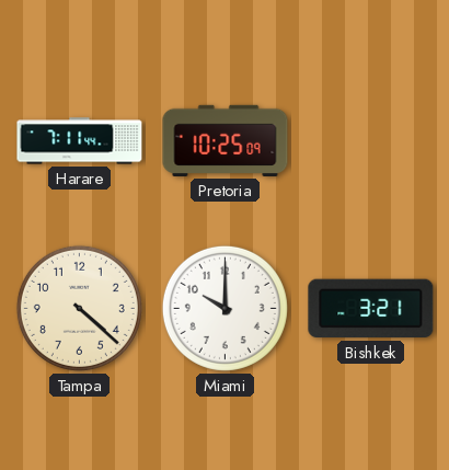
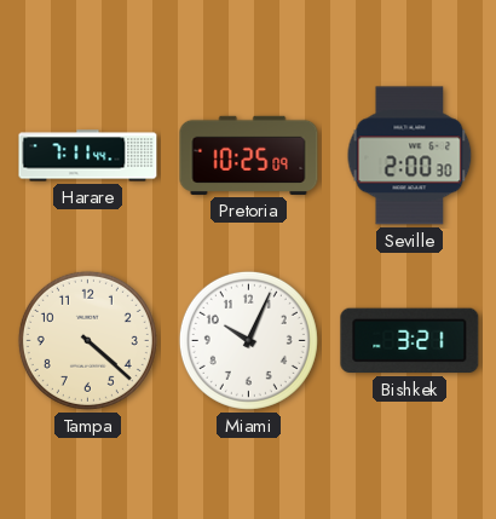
Seville: none -> 2:00
Miami: 10:00 -> 10:04
